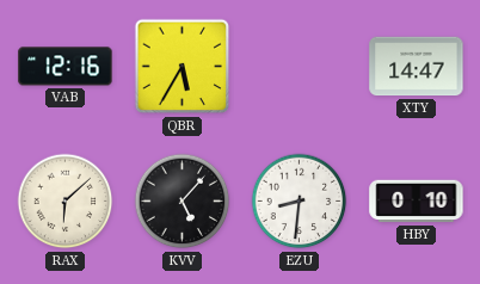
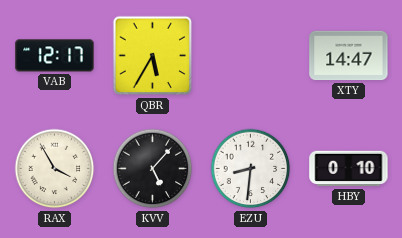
VAB: 12:16 -> 12:17
RAX: 6:08 -> 3:55
